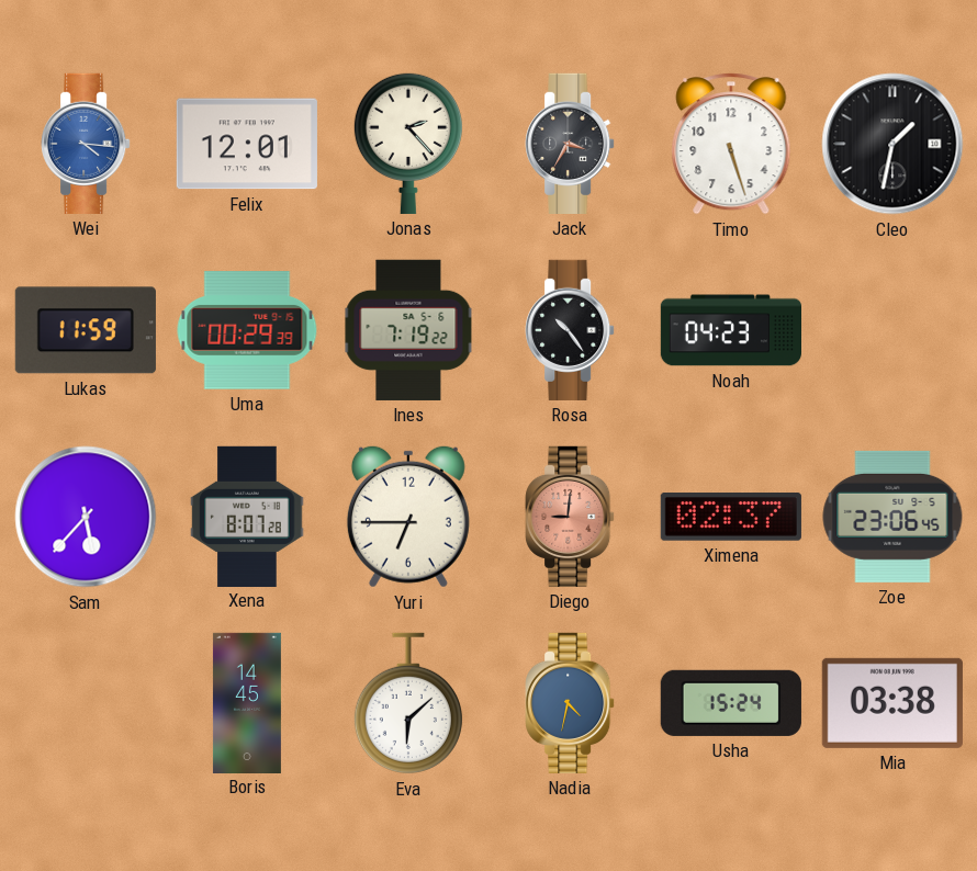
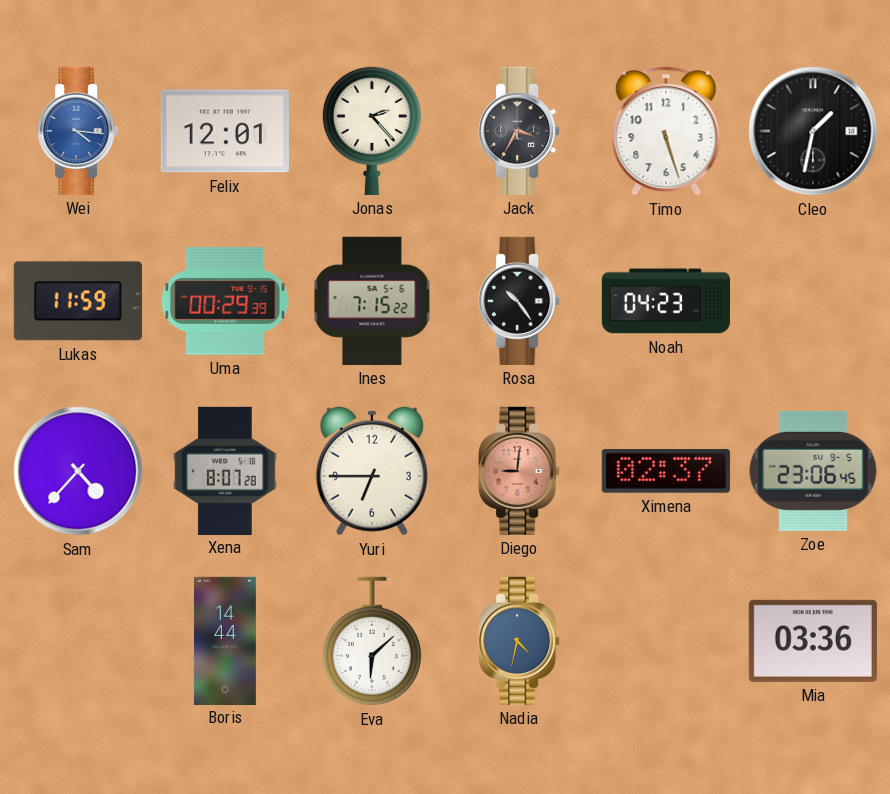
Ines: 7:19 -> 7:15
Sam: 5:37 -> 4:37
Boris: 14:45 -> 14:44
Usha: 15:24 -> none
Mia: 03:38 -> 03:36
